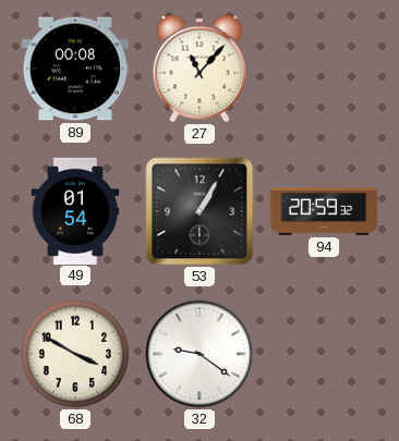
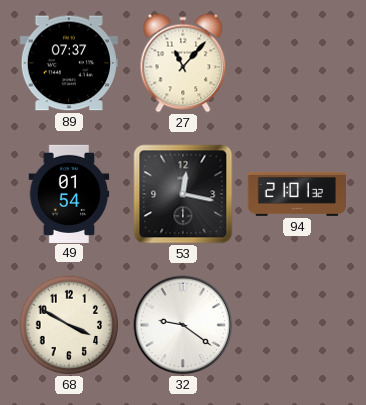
89: 00:08 -> 07:37
53: 1:05 -> 12:17
94: 20:59 -> 21:01
